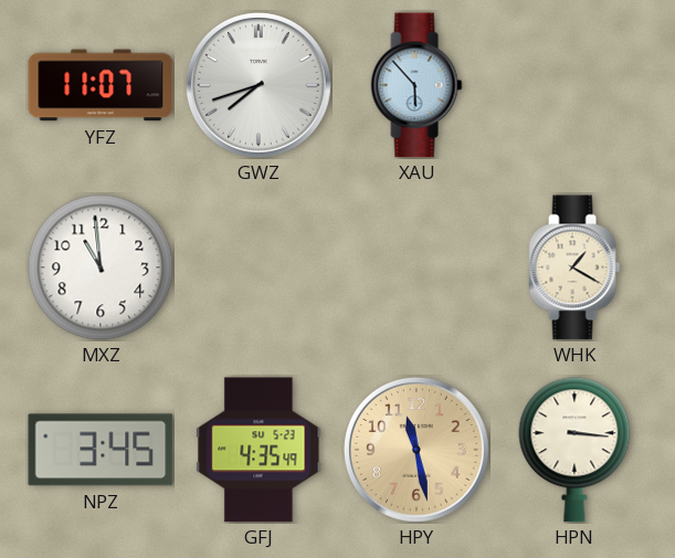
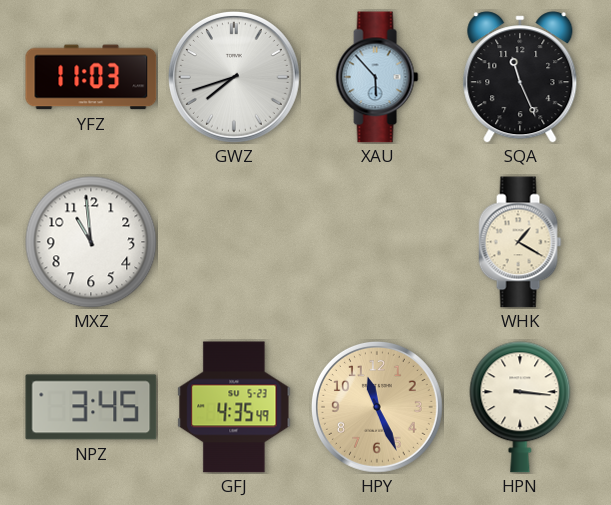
YFZ: 11:07 -> 11:03
SQA: none -> 11:26
HPY: 11:28 -> 11:26
